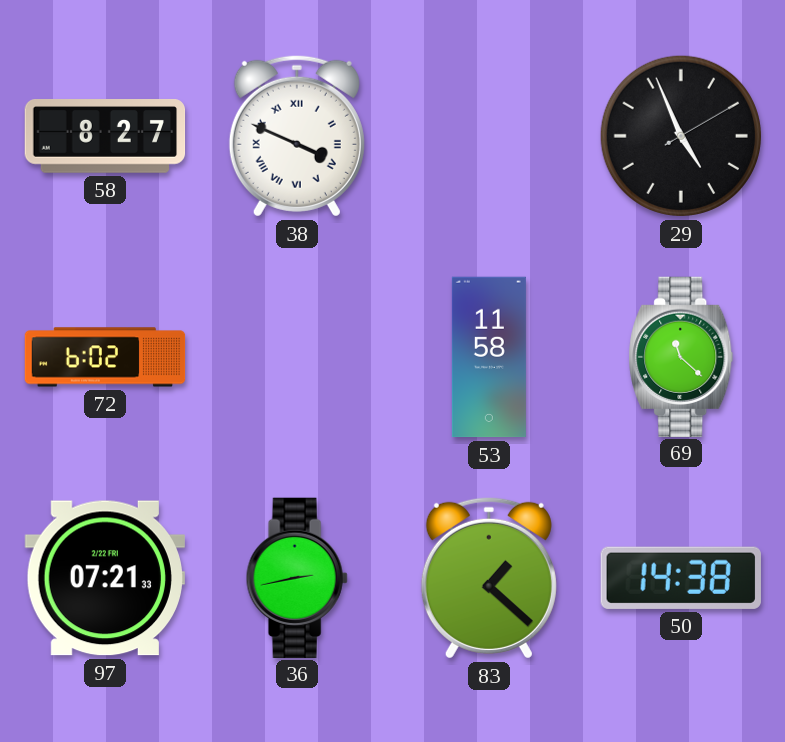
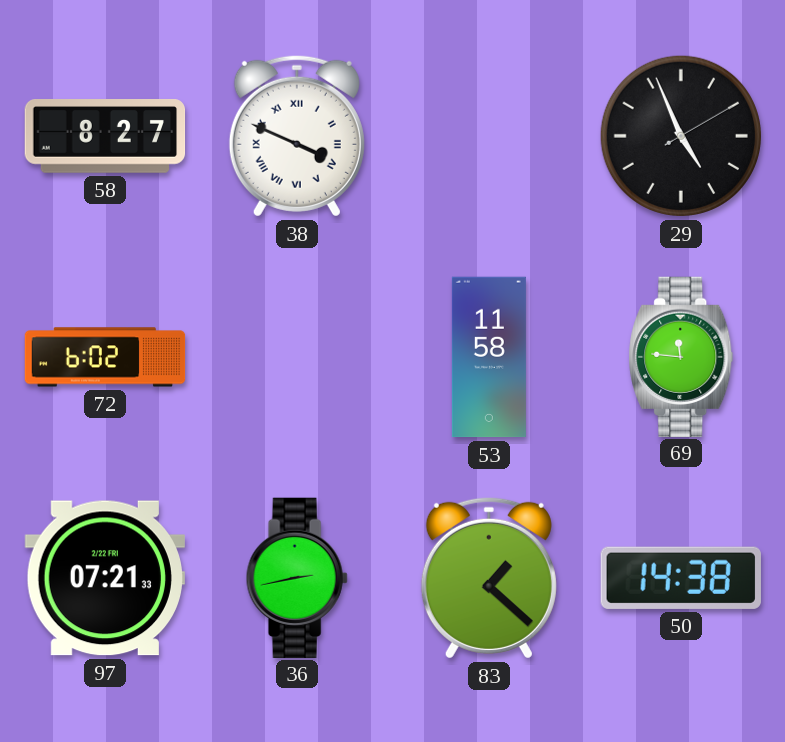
69: 11:22 -> 11:46
